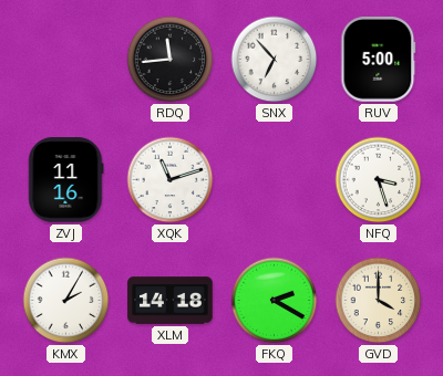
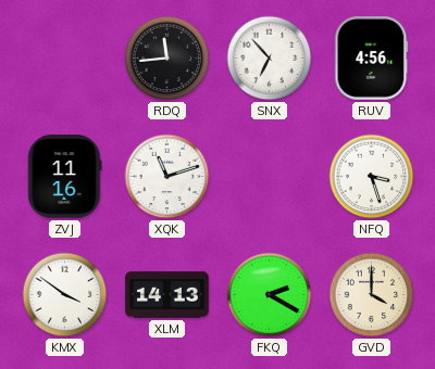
RUV: 5:00 -> 4:56
KMX: 2:05 -> 3:51
XLM: 14:18 -> 14:13
